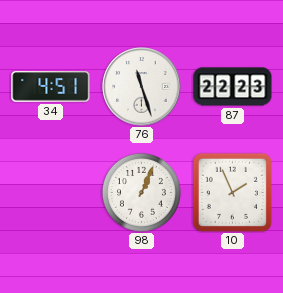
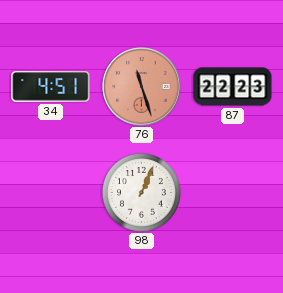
76 dial: white -> salmon
10: 1:56 -> none
